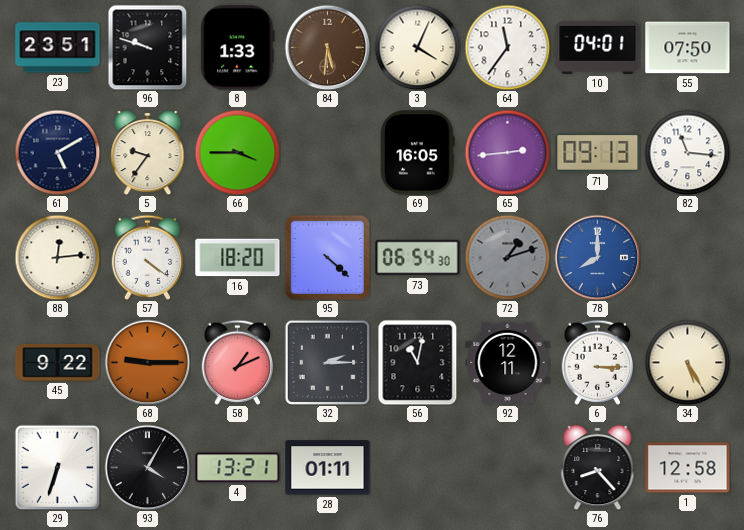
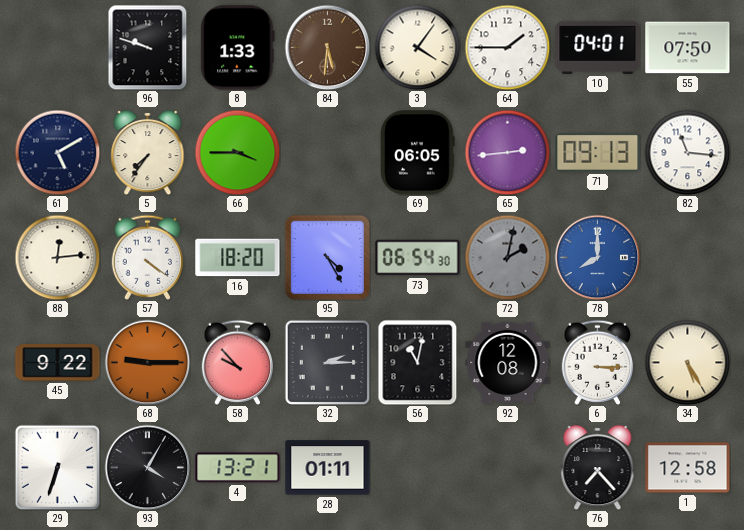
23: 23:51 -> none
3: 4:04 -> 4:06
64: 11:36 -> 1:45
5: 9:36 -> 7:36
69: 16:05 -> 06:05
95: 4:22 -> 4:25
72: 1:12 -> 2:02
58: 1:11 -> 9:53
92: 12:11 -> 12:08
76: 8:23 -> 7:23
